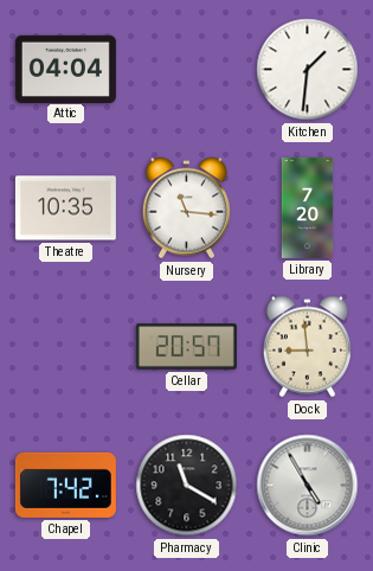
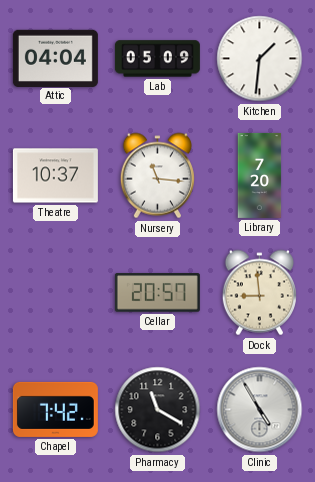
Lab: none -> 05:09
Theatre: 10:35 -> 10:37
